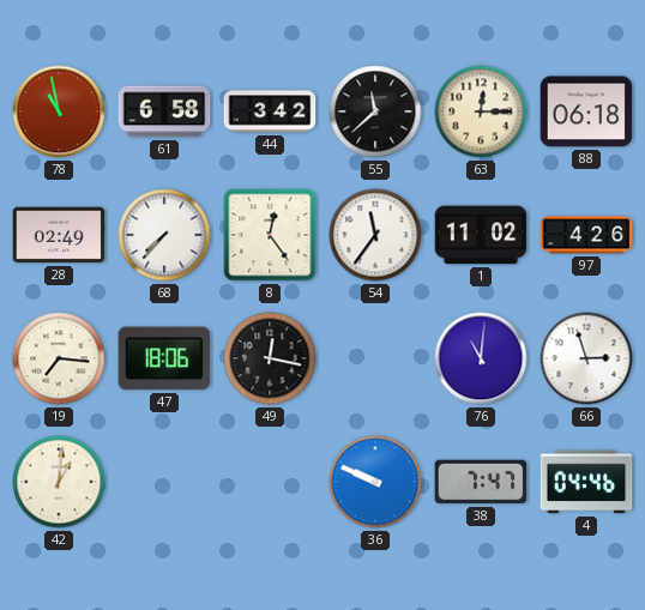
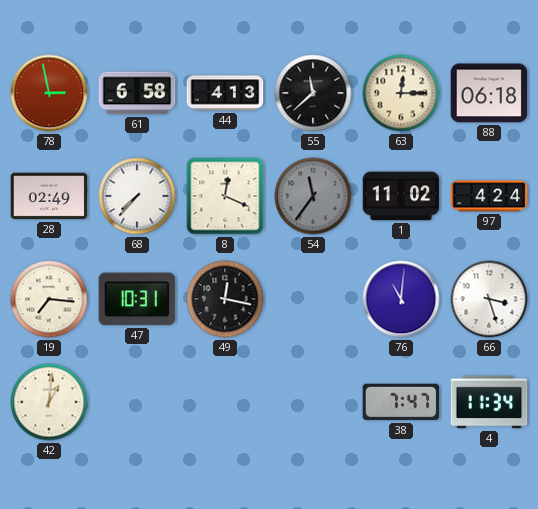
78: 10:58 -> 2:58
44: 3:42 -> 4:13
8: 12:24 -> 12:19
54 dial: white -> grey
97: 4:26 -> 4:24
47: 18:06 -> 10:31
66: 2:57 -> 3:27
36: 9:49 -> none
4: 04:46 -> 11:34
